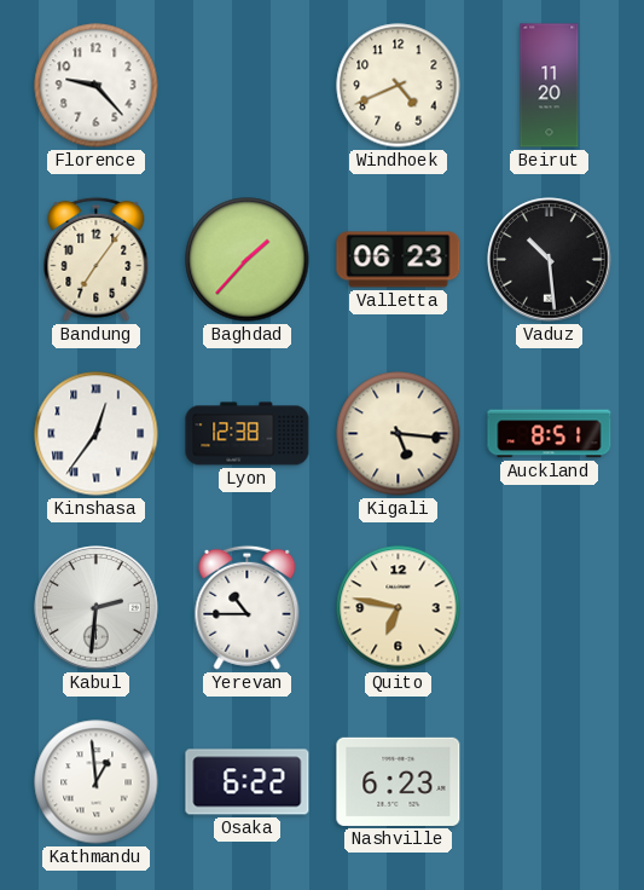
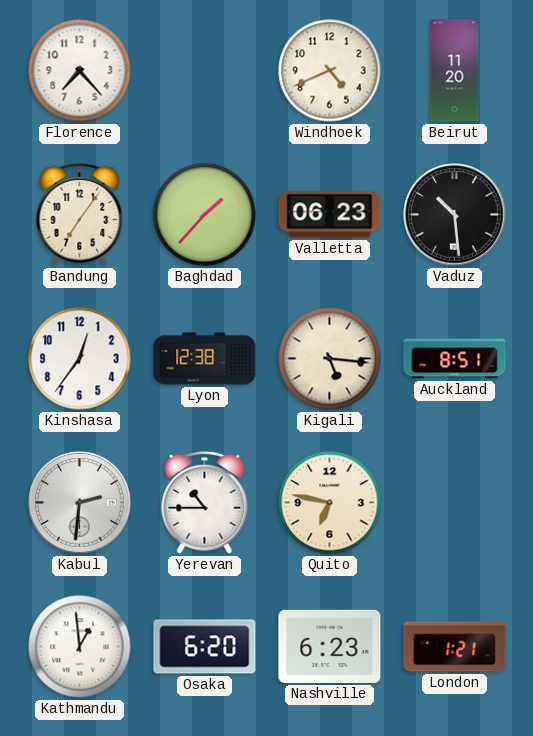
Florence: 9:23 -> 7:23
Kinshasa numerals: Roman -> Arabic
Osaka: 6:22 -> 6:20
London: none -> 1:21
